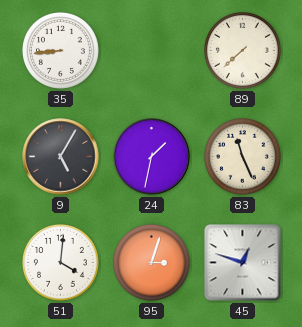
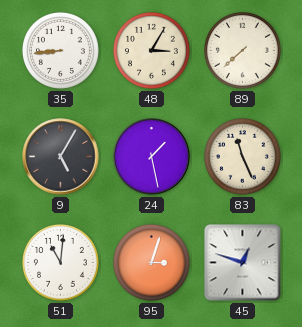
48: none -> 3:05
24: 1:32 -> 1:28
51: 4:01 -> 11:01
